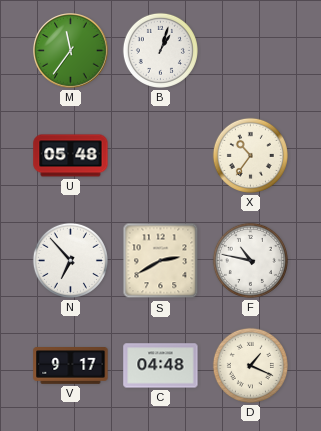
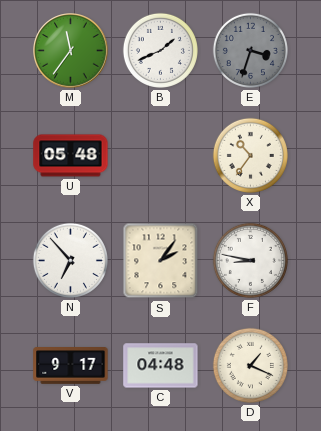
B: 1:03 -> 1:41
E: none -> 3:33
S: 2:40 -> 2:06
F: 10:47 -> 8:47
